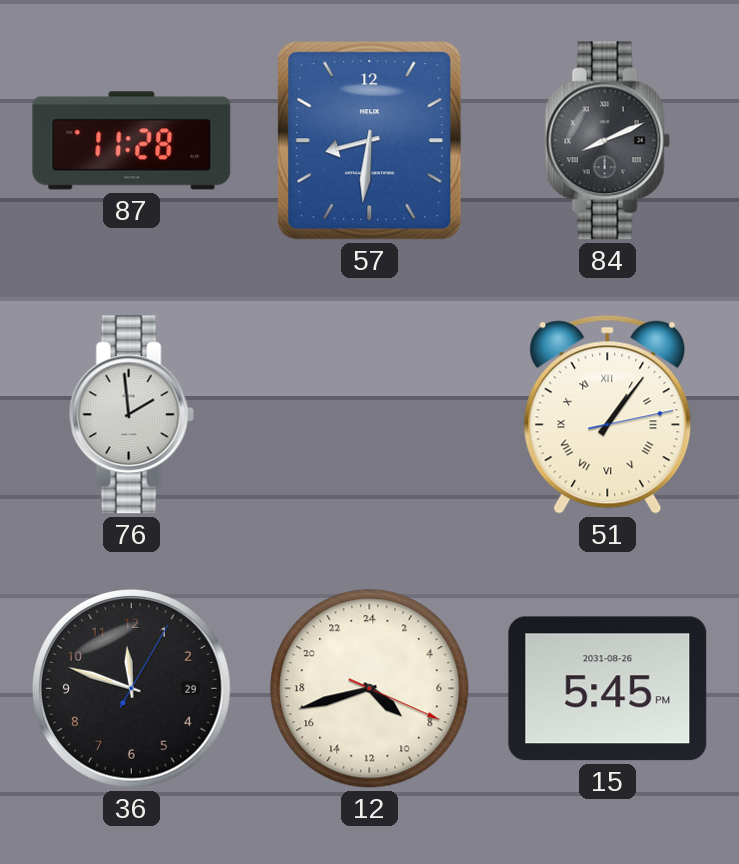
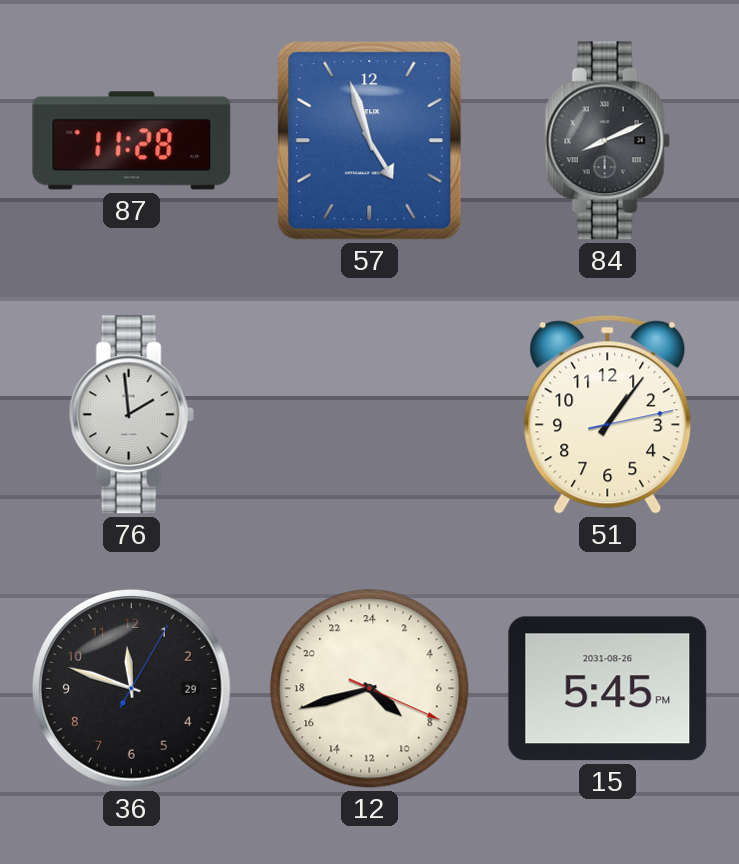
57: 8:31 -> 4:57
51 numerals: Roman -> Arabic
